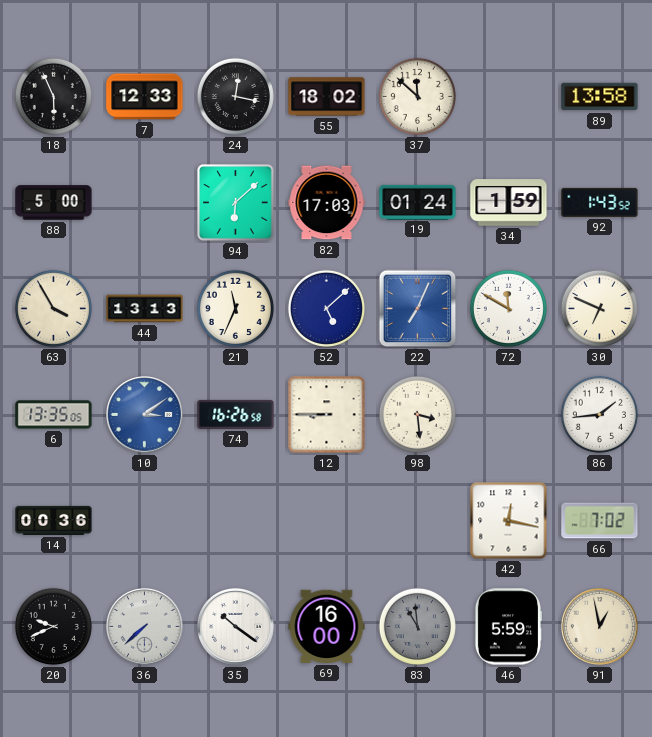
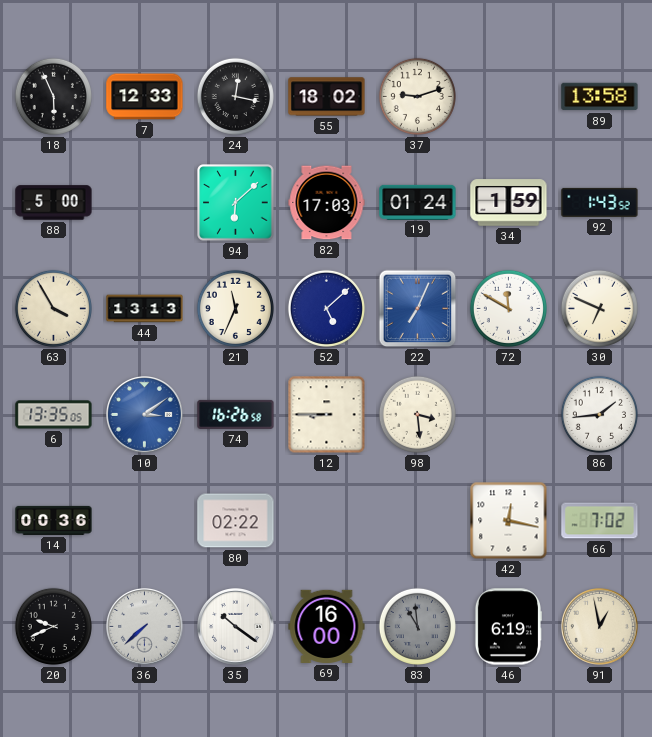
37: 11:52 -> 9:12
80: none -> 02:22
46: 5:59 -> 6:19
